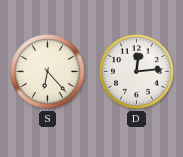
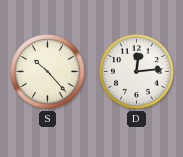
S: 6:23 -> 10:23
